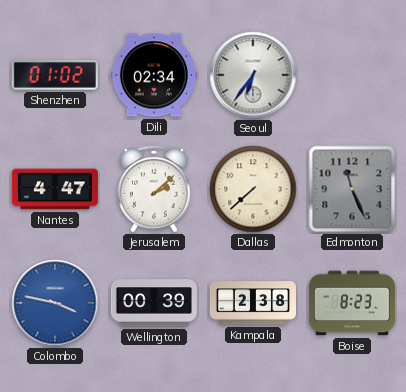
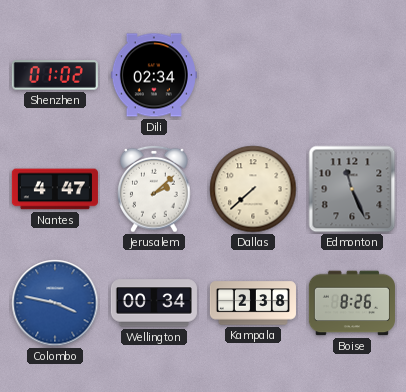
Seoul: 6:36 -> none
Wellington: 00:39 -> 00:34
Boise: 8:23 -> 8:26
